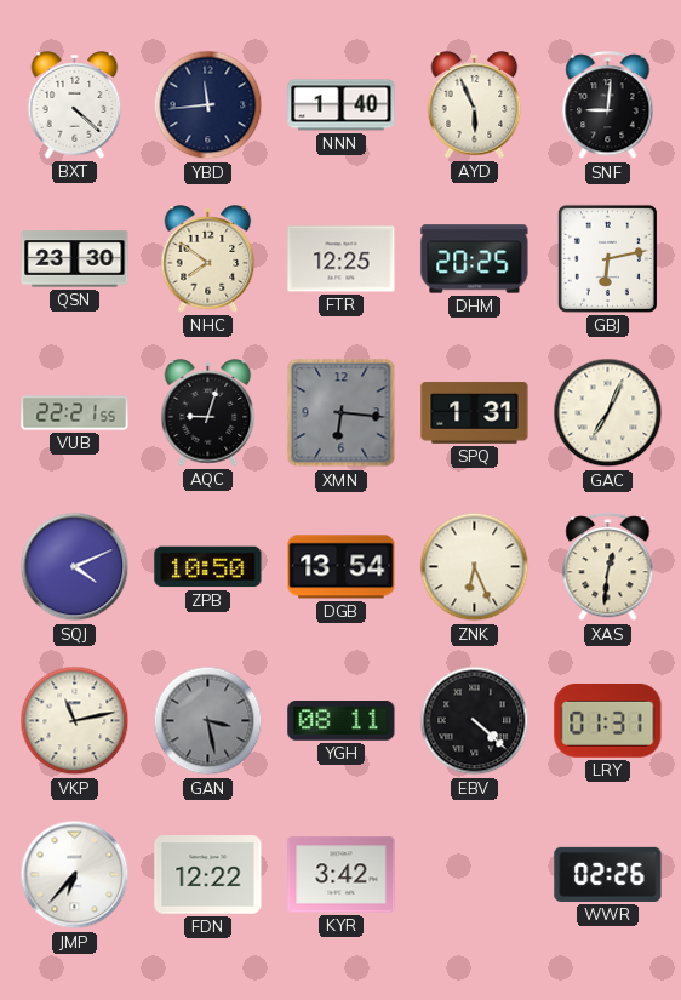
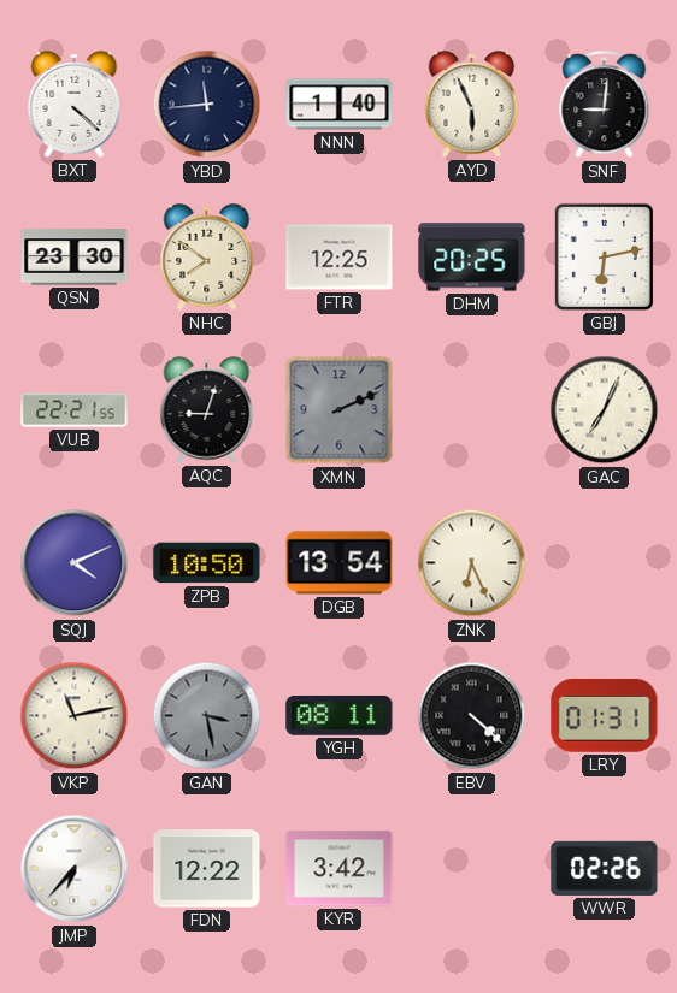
XMN: 6:16 -> 2:11
SPQ: 1:31 -> none
XAS: 12:31 -> none
